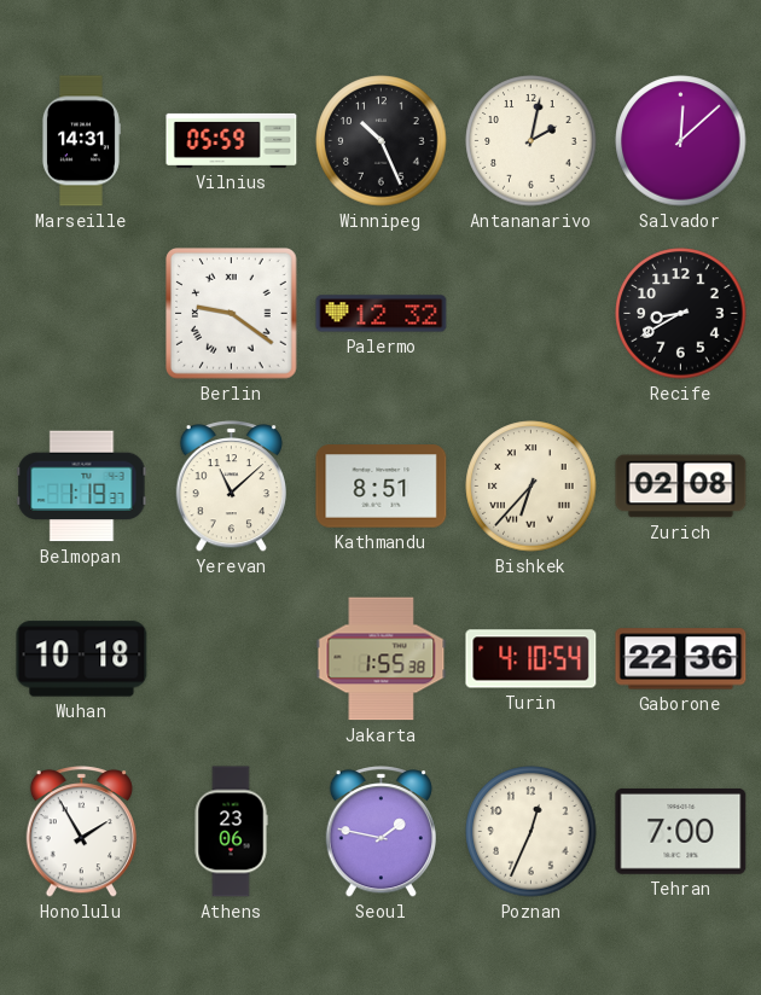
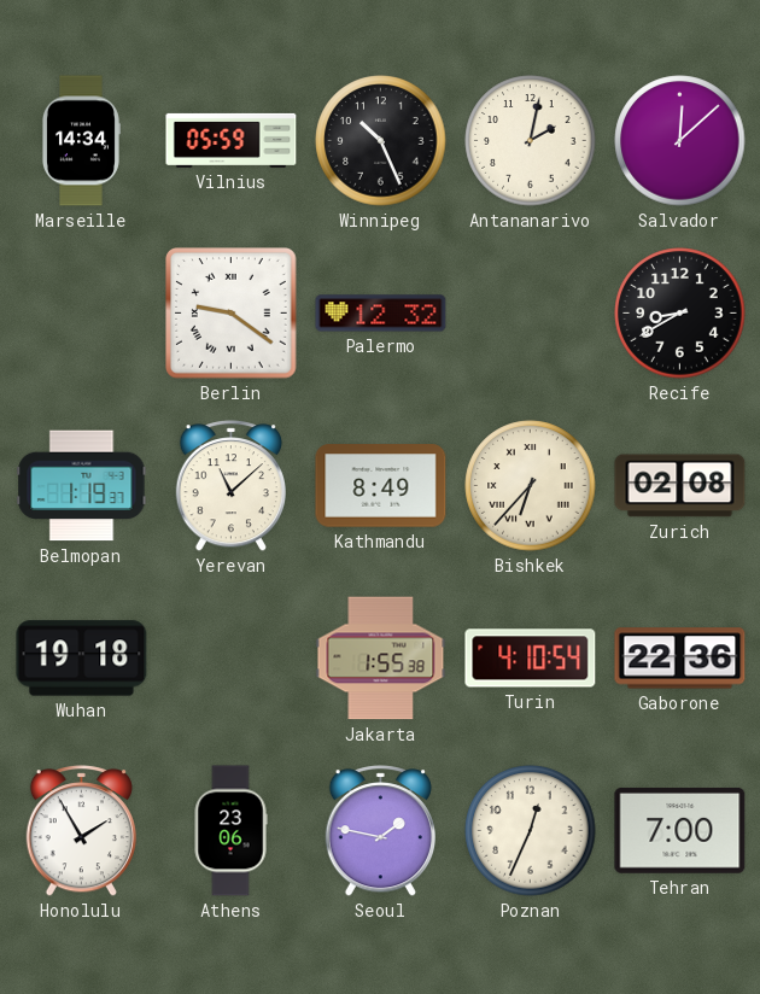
Marseille: 14:31 -> 14:34
Kathmandu: 8:51 -> 8:49
Wuhan: 10:18 -> 19:18
